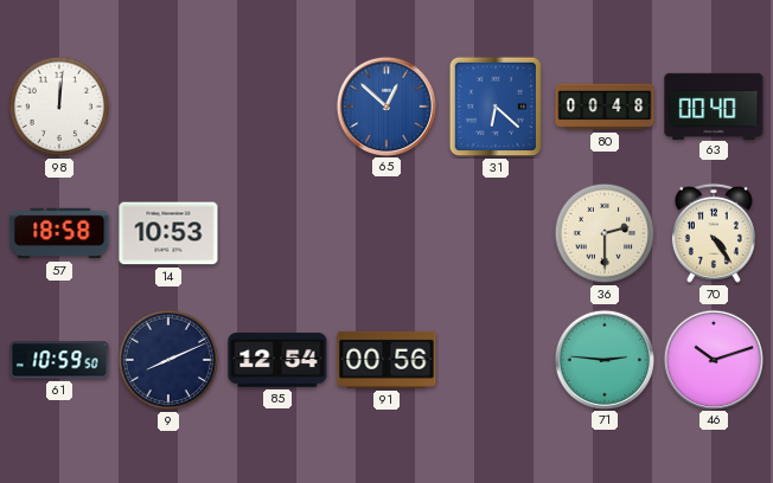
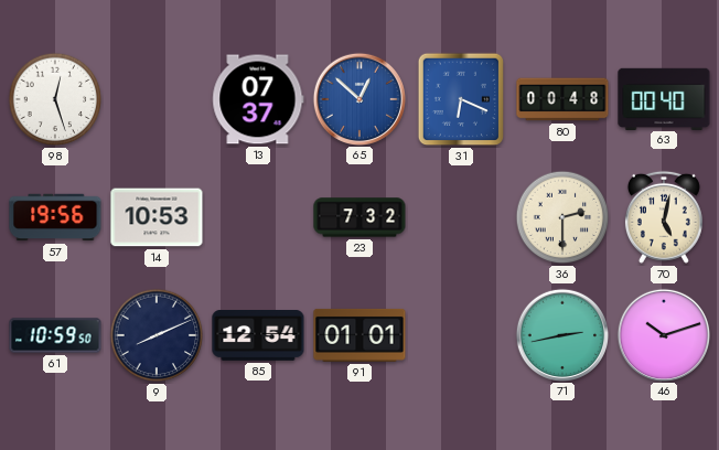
98: 12:01 -> 12:27
13: none -> 07:37
31: 6:22 -> 6:19
57: 18:58 -> 19:56
23: none -> 7:32
70: 4:24 -> 5:02
91: 00:56 -> 01:01
71: 2:46 -> 2:43
